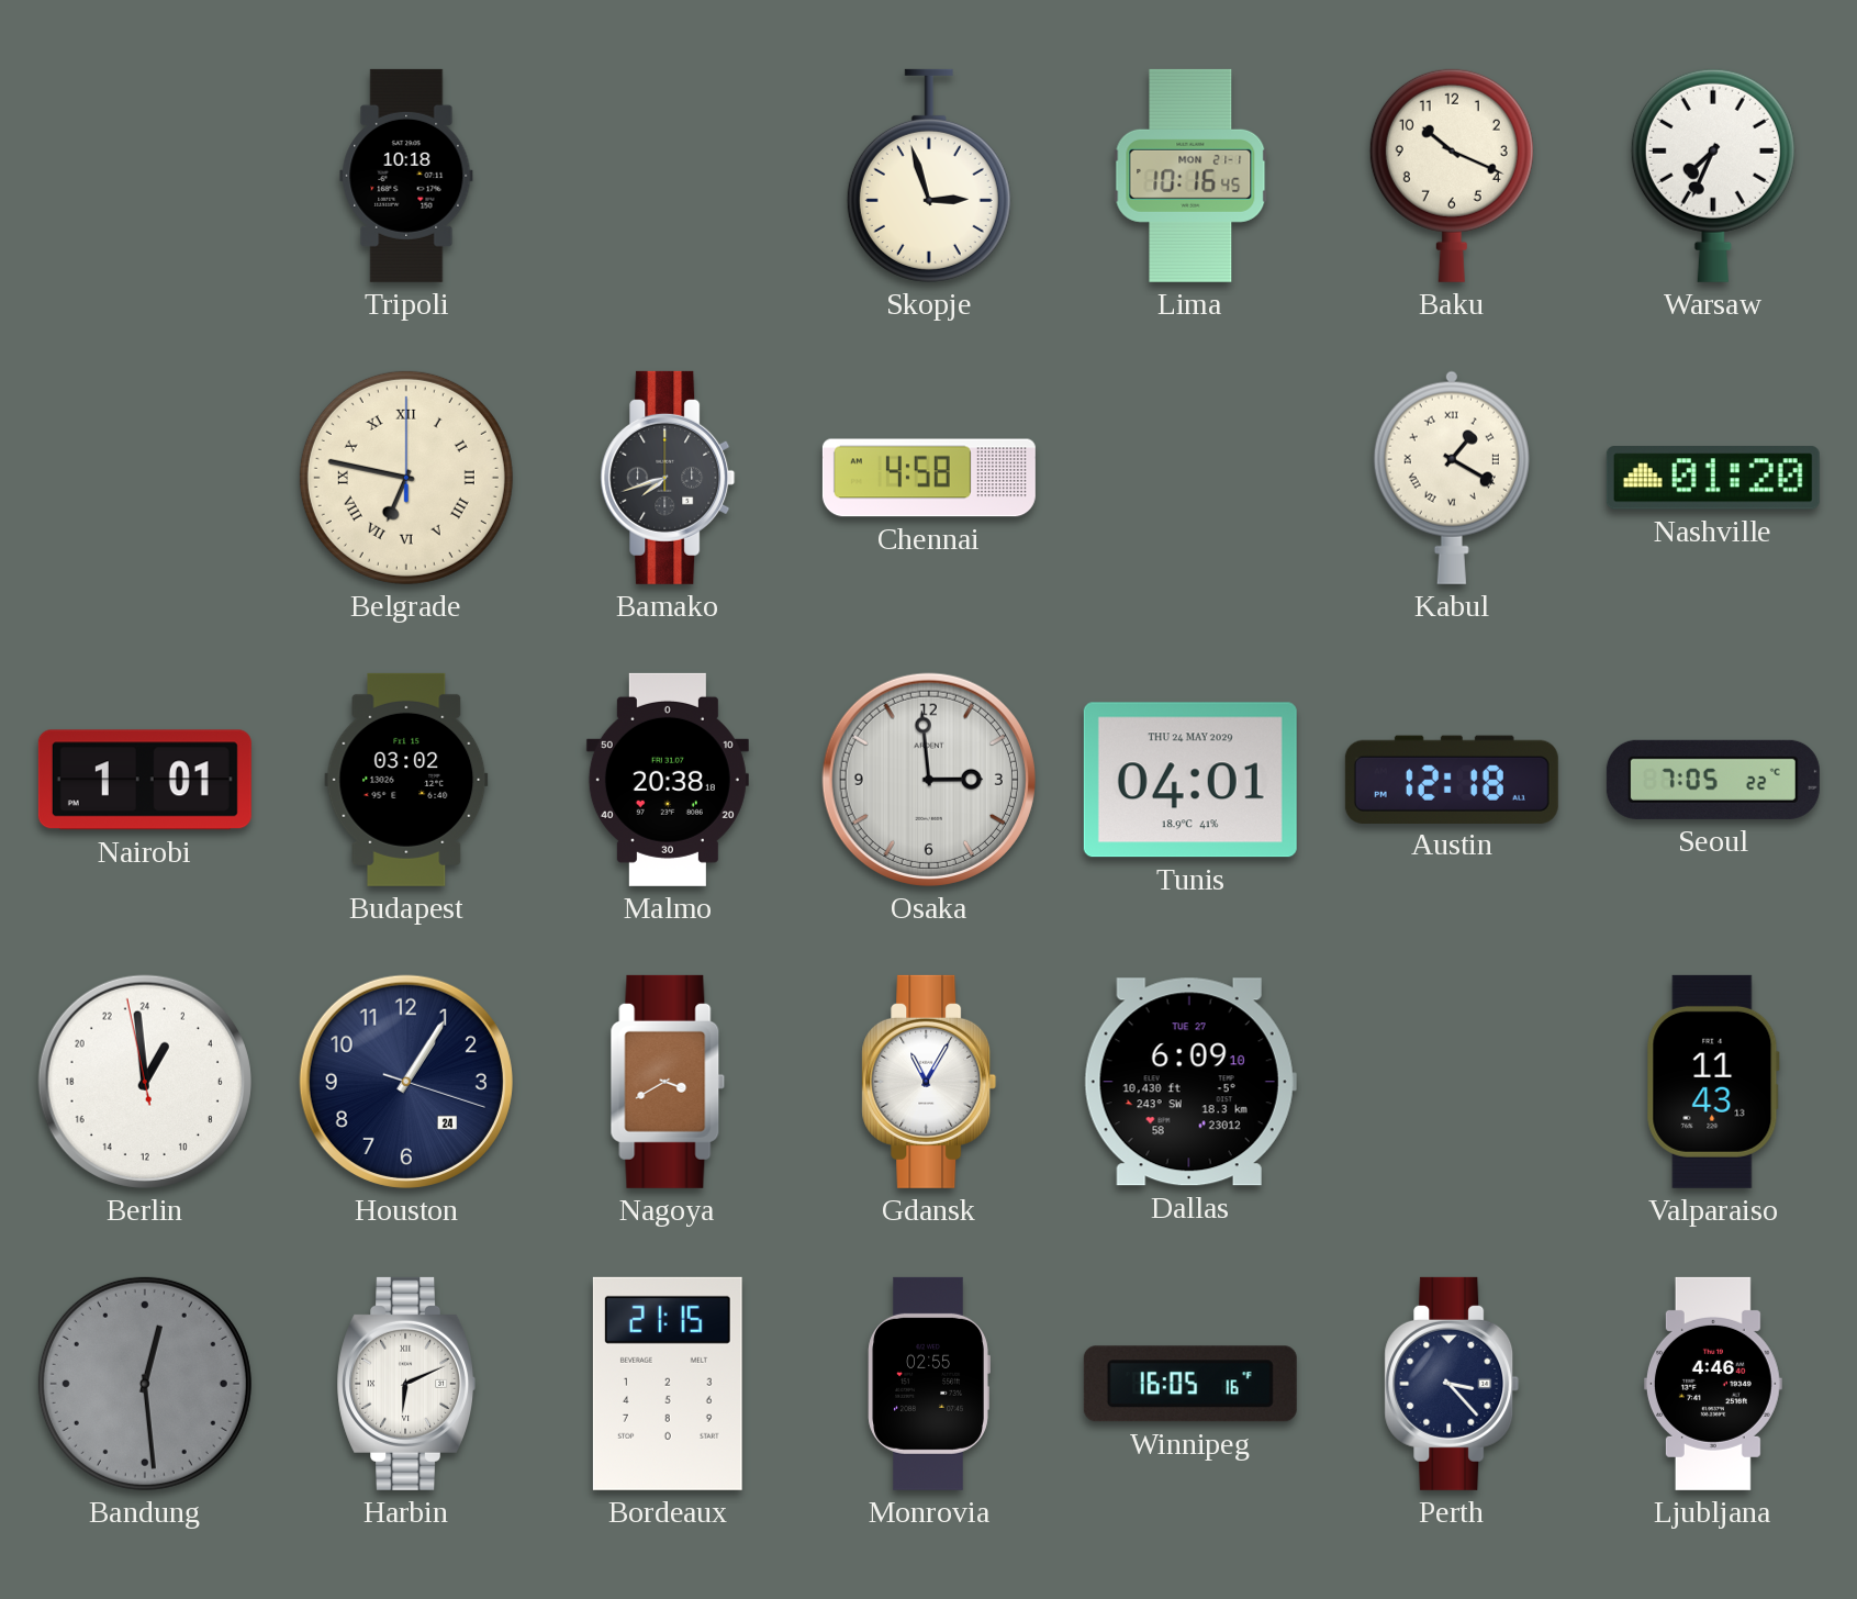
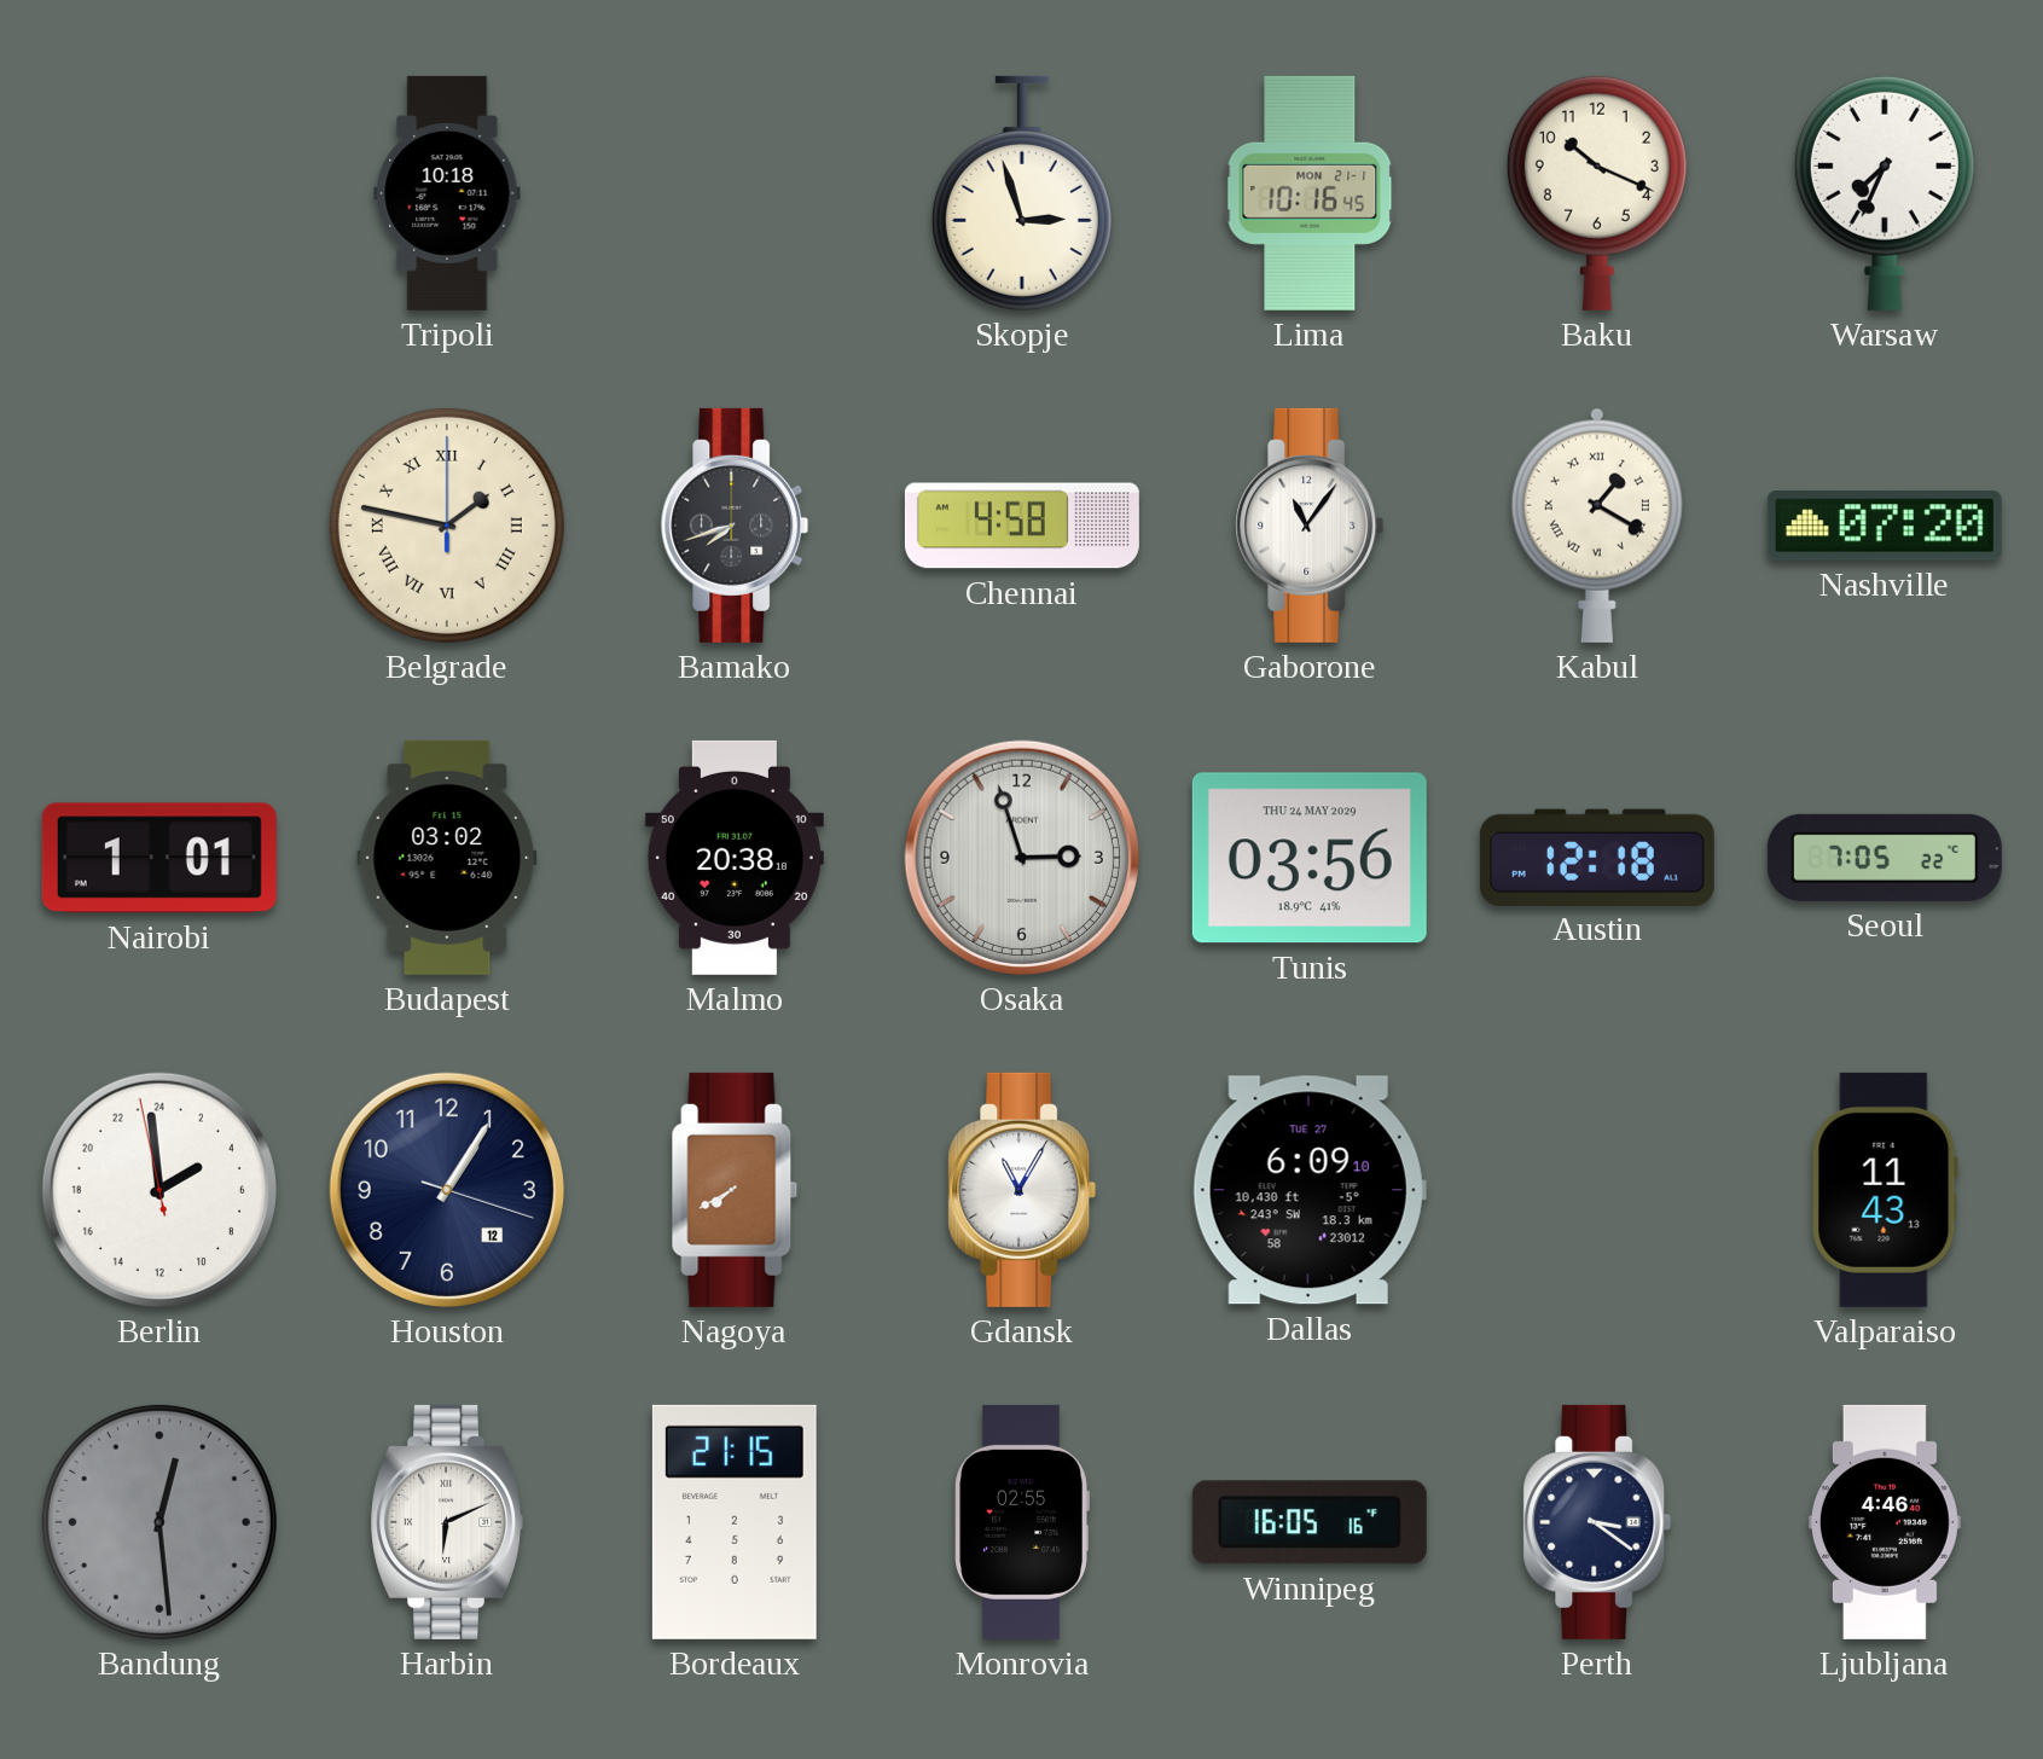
Belgrade: 6:47 -> 1:47
Gaborone: none -> 11:06
Nashville: 01:20 -> 07:20
Osaka: 2:59 -> 2:57
Tunis: 04:01 -> 03:56
Berlin: 1:58 -> 3:58
Houston date: 24 -> 12
Nagoya: 3:40 -> 7:40
Perth: 3:23 -> 3:21
